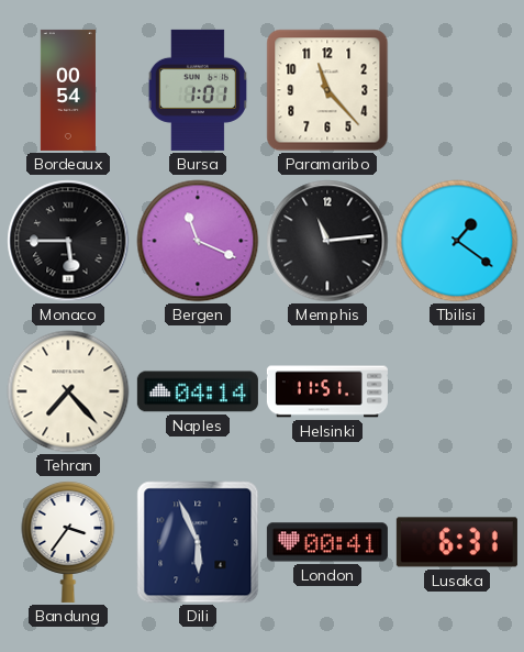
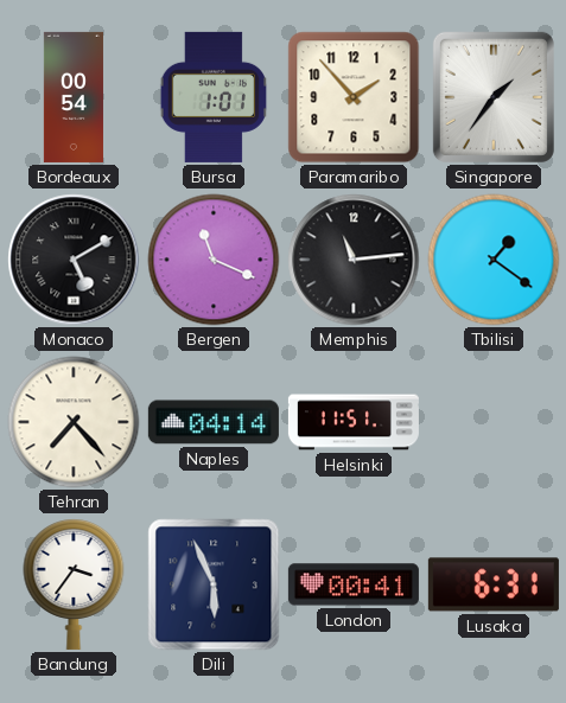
Paramaribo: 11:23 -> 1:53
Singapore: none -> 1:36
Monaco: 5:45 -> 5:10
